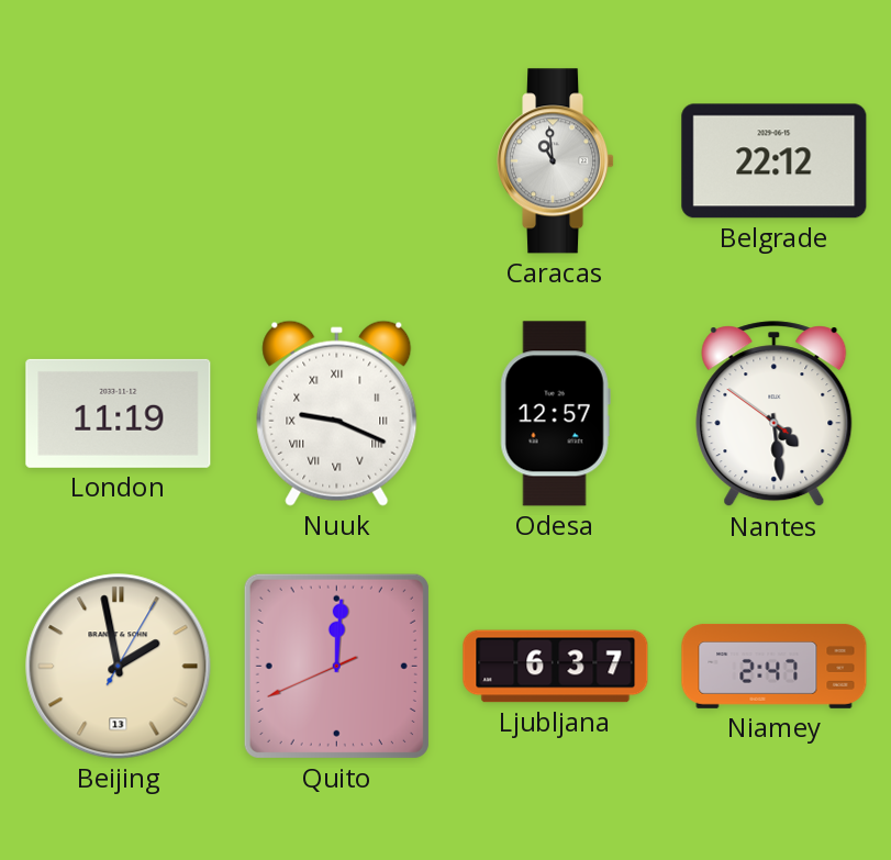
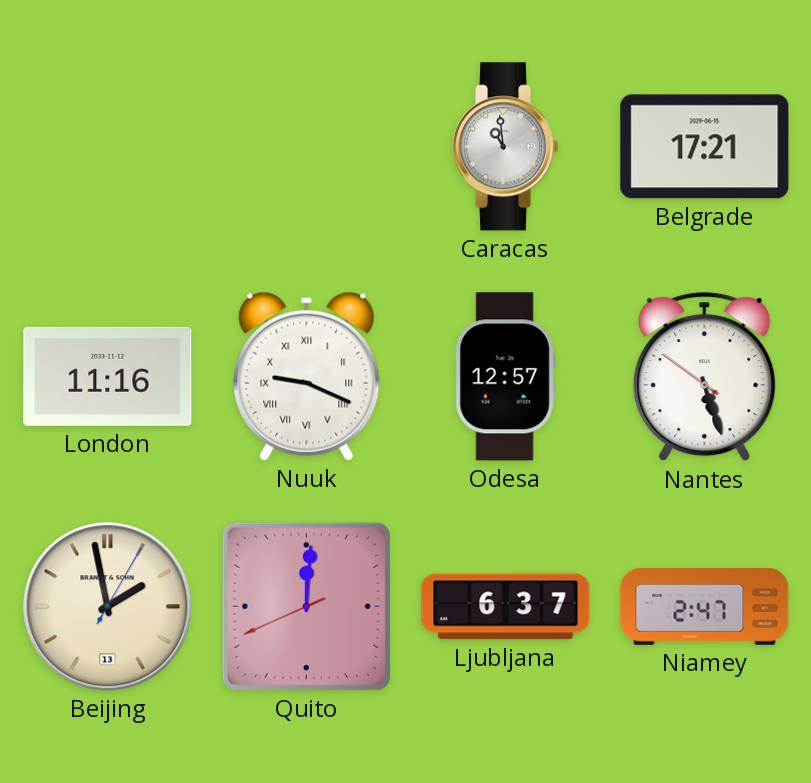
Belgrade: 22:12 -> 17:21
London: 11:19 -> 11:16
Nantes: 4:28 -> 5:26
